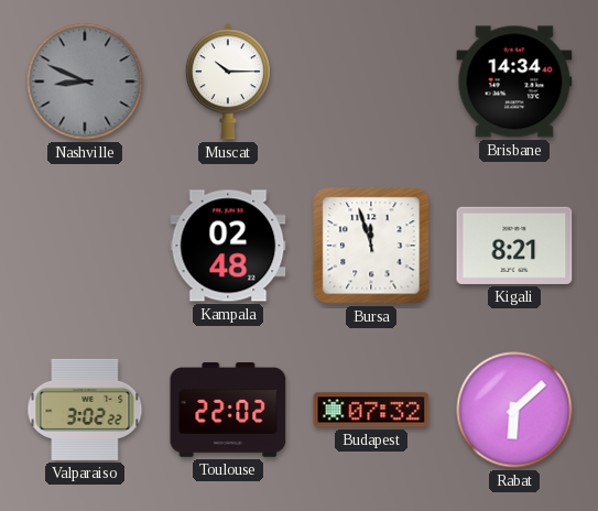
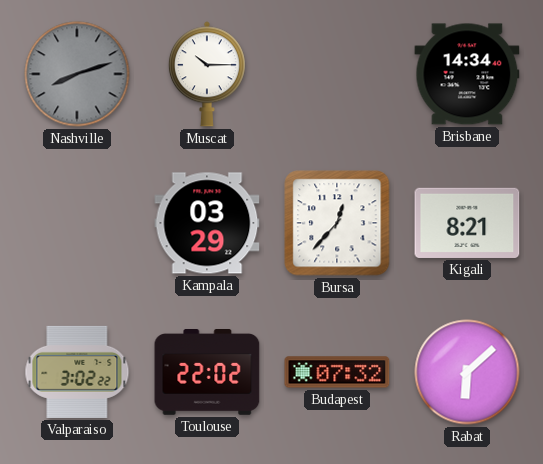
Nashville: 8:49 -> 8:12
Kampala: 02:48 -> 03:29
Bursa: 11:57 -> 12:37
